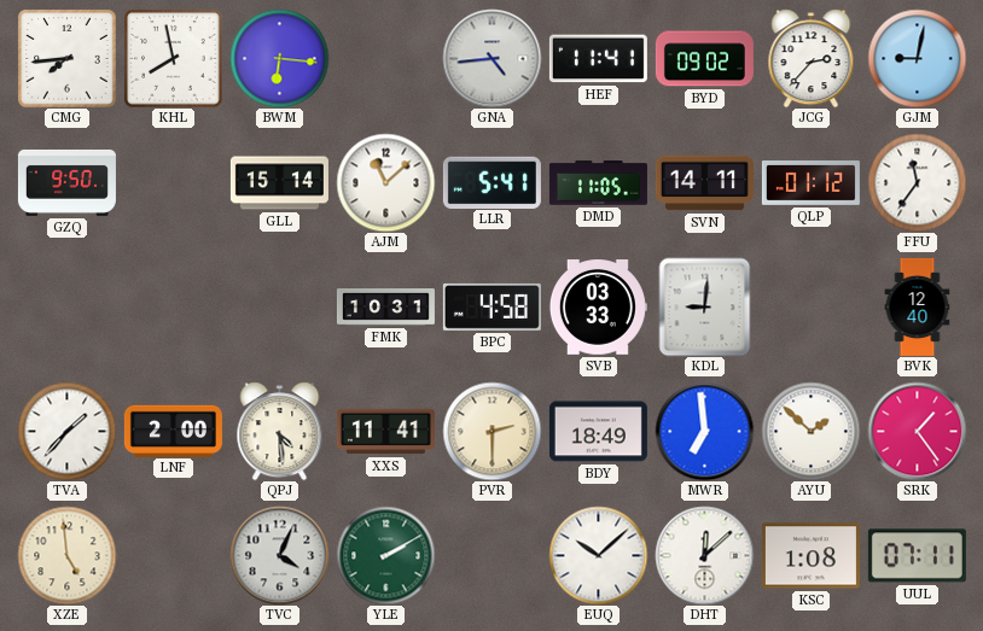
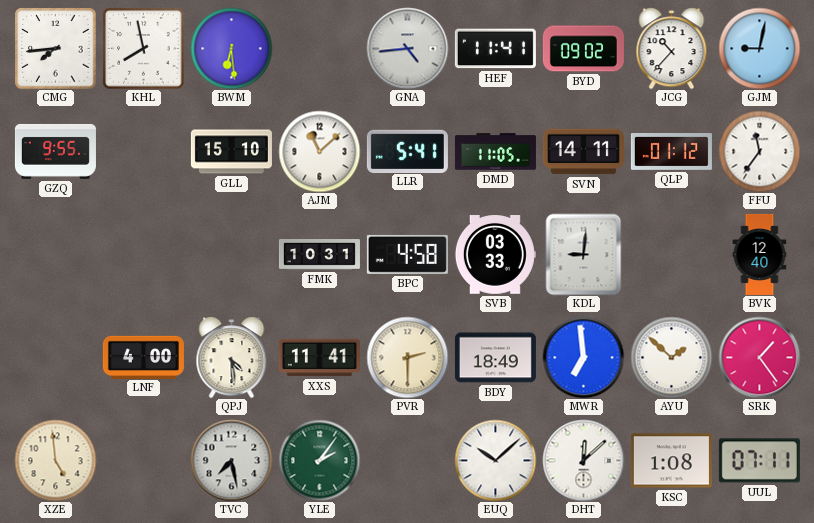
BWM: 6:16 -> 6:29
JCG: 2:37 -> 10:37
GZQ: 9:50 -> 9:55
GLL: 15:14 -> 15:10
TVA: 1:37 -> none
LNF: 2:00 -> 4:00
TVC: 4:04 -> 7:28
YLE: 2:10 -> 2:06
